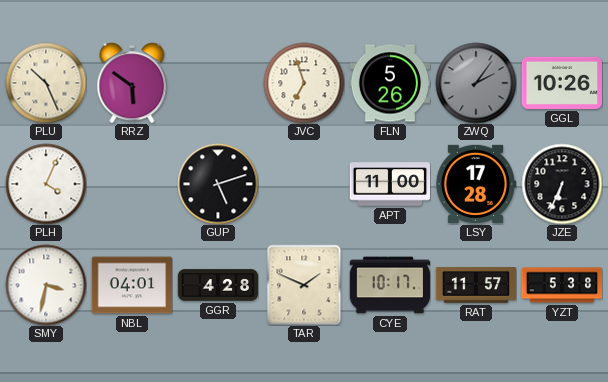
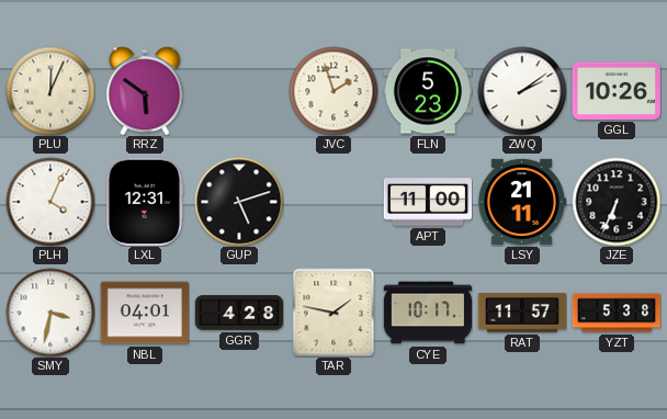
PLU: 10:26 -> 12:04
JVC: 6:57 -> 1:57
FLN: 5:26 -> 5:23
ZWQ: 2:06 -> 2:09
ZWQ dial: grey -> white
LXL: none -> 12:31
LSY: 17:28 -> 21:11
TAR: 1:49 -> 1:47
